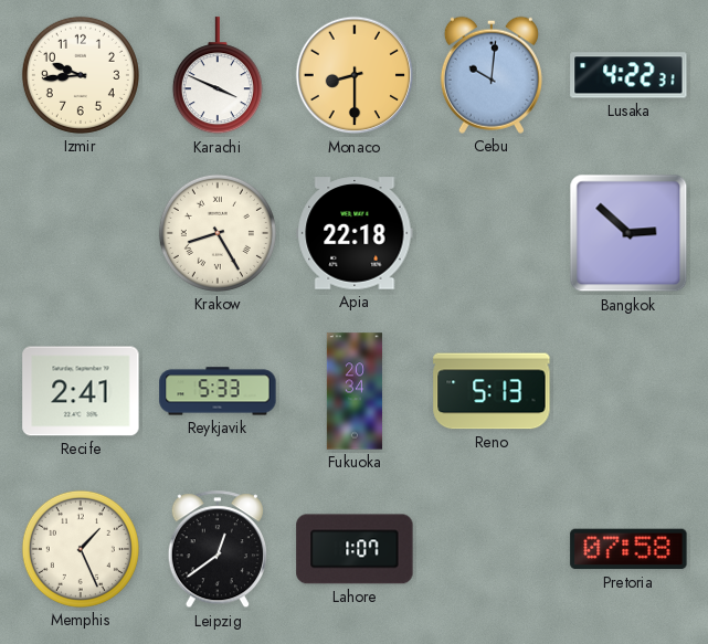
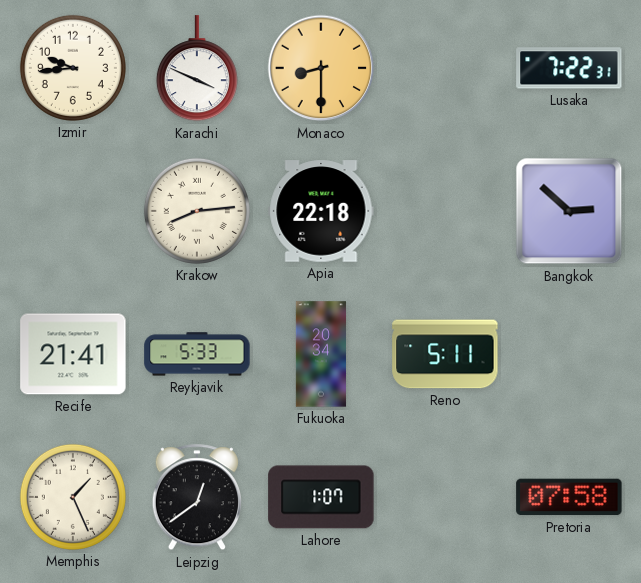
Cebu: 10:01 -> none
Lusaka: 4:22 -> 7:22
Krakow: 8:25 -> 8:14
Recife: 2:41 -> 21:41
Reno: 5:13 -> 5:11
